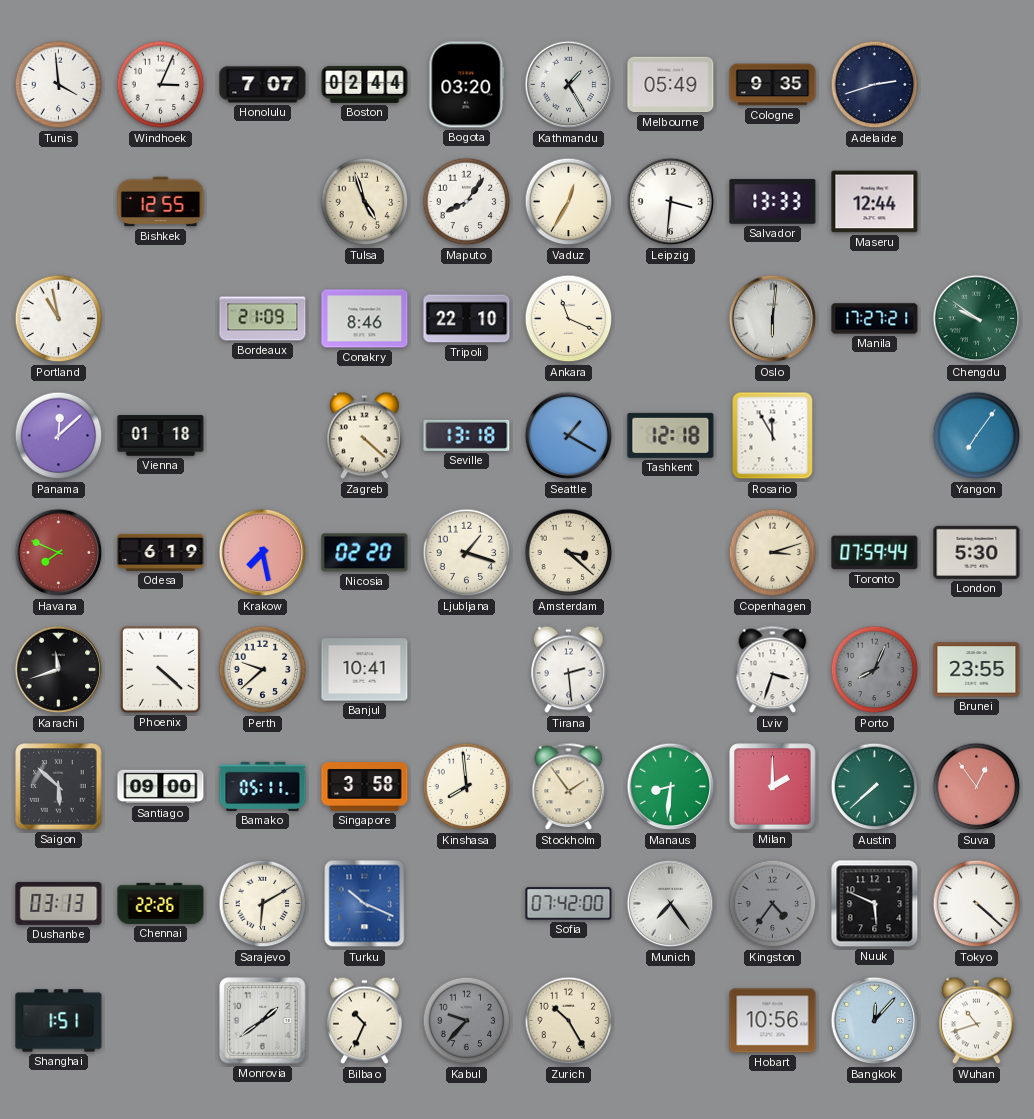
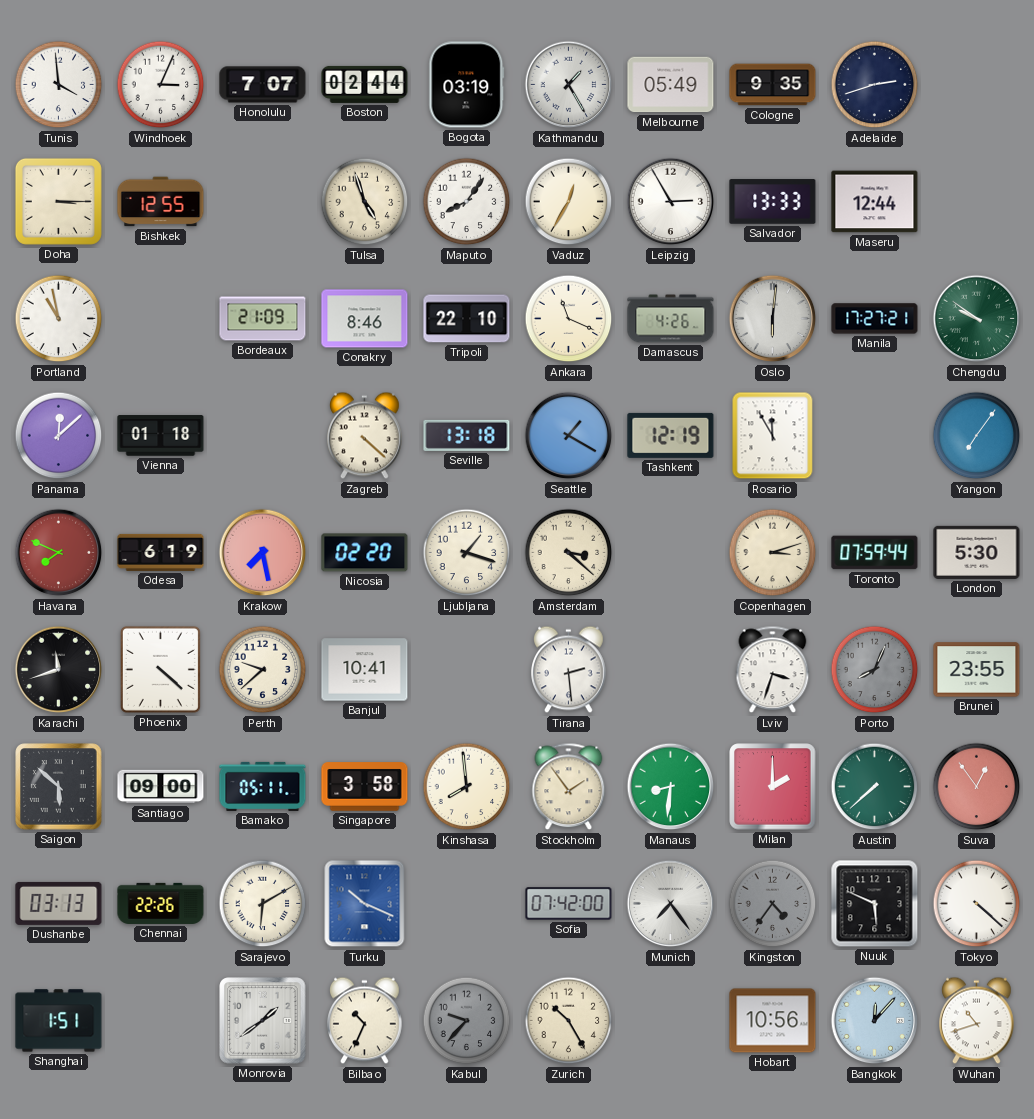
Bogota: 03:20 -> 03:19
Doha: none -> 3:15
Leipzig: 3:31 -> 2:55
Damascus: none -> 4:26
Tashkent: 12:18 -> 12:19
